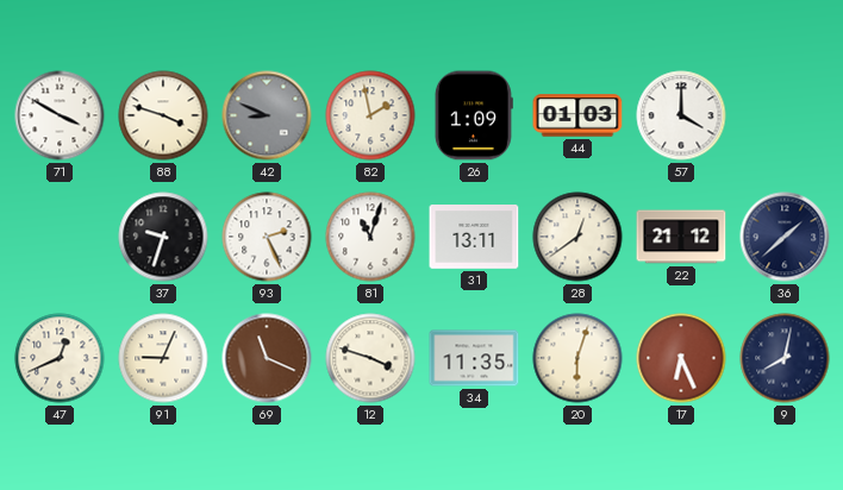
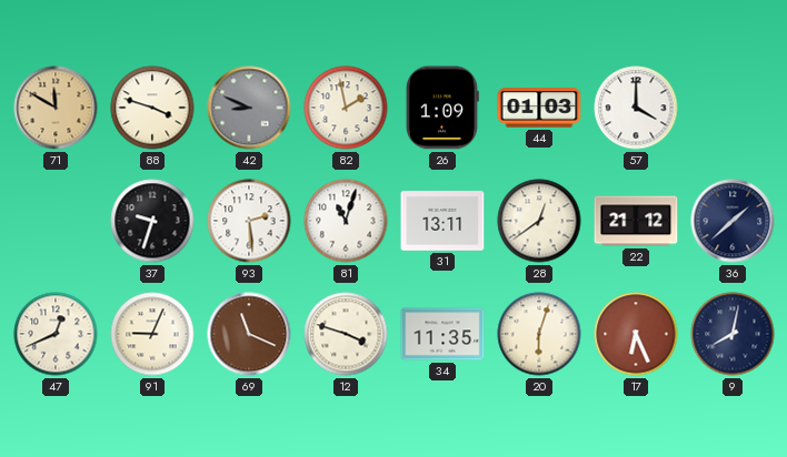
71: 3:50 -> 11:50
71 dial: white -> champagne
93: 2:26 -> 2:29
